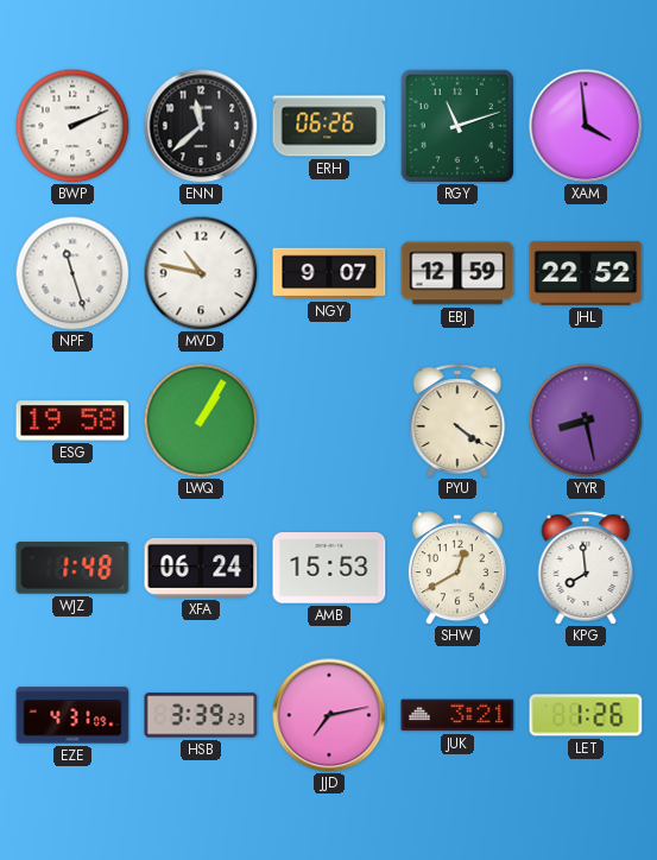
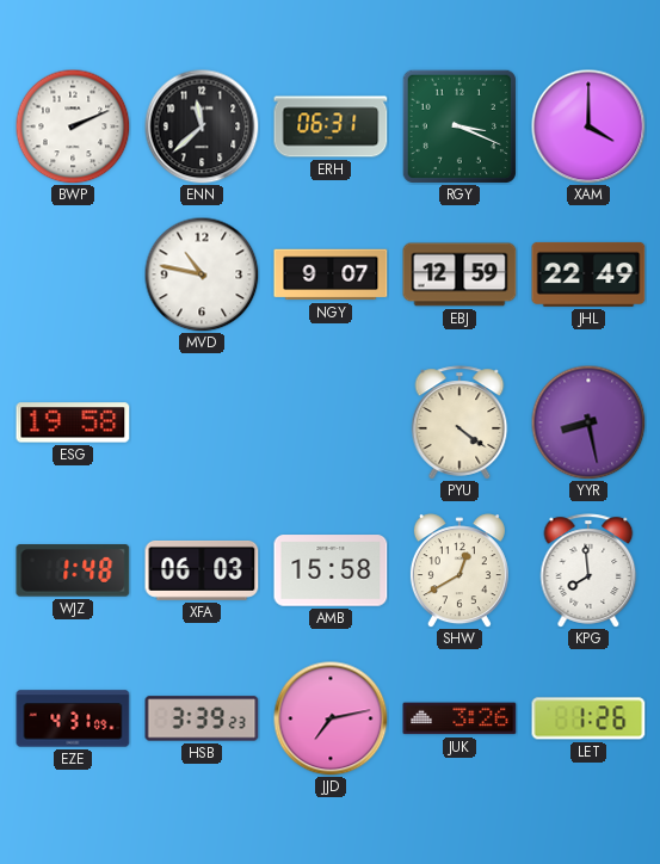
ERH: 06:26 -> 06:31
RGY: 11:12 -> 3:19
XAM: 3:59 -> 4:00
NPF: 11:27 -> none
JHL: 22:52 -> 22:49
LWQ: 1:05 -> none
XFA: 06:24 -> 06:03
AMB: 15:53 -> 15:58
JUK: 3:21 -> 3:26
